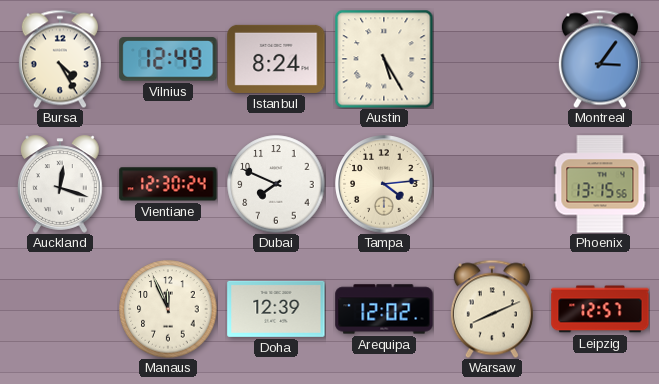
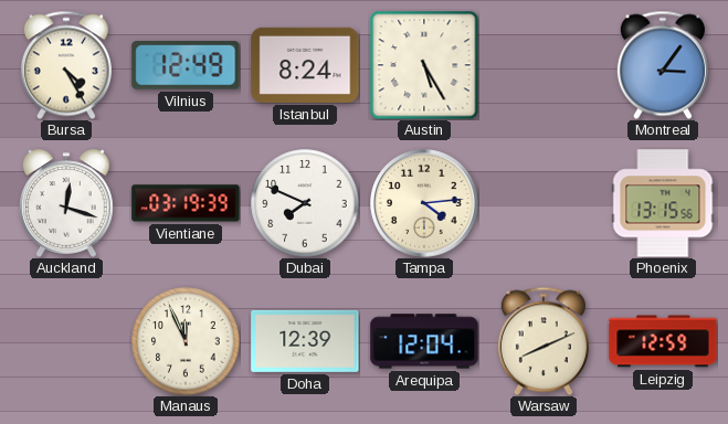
Vientiane: 12:30 -> 03:19
Arequipa: 12:02 -> 12:04
Leipzig: 12:57 -> 12:59
